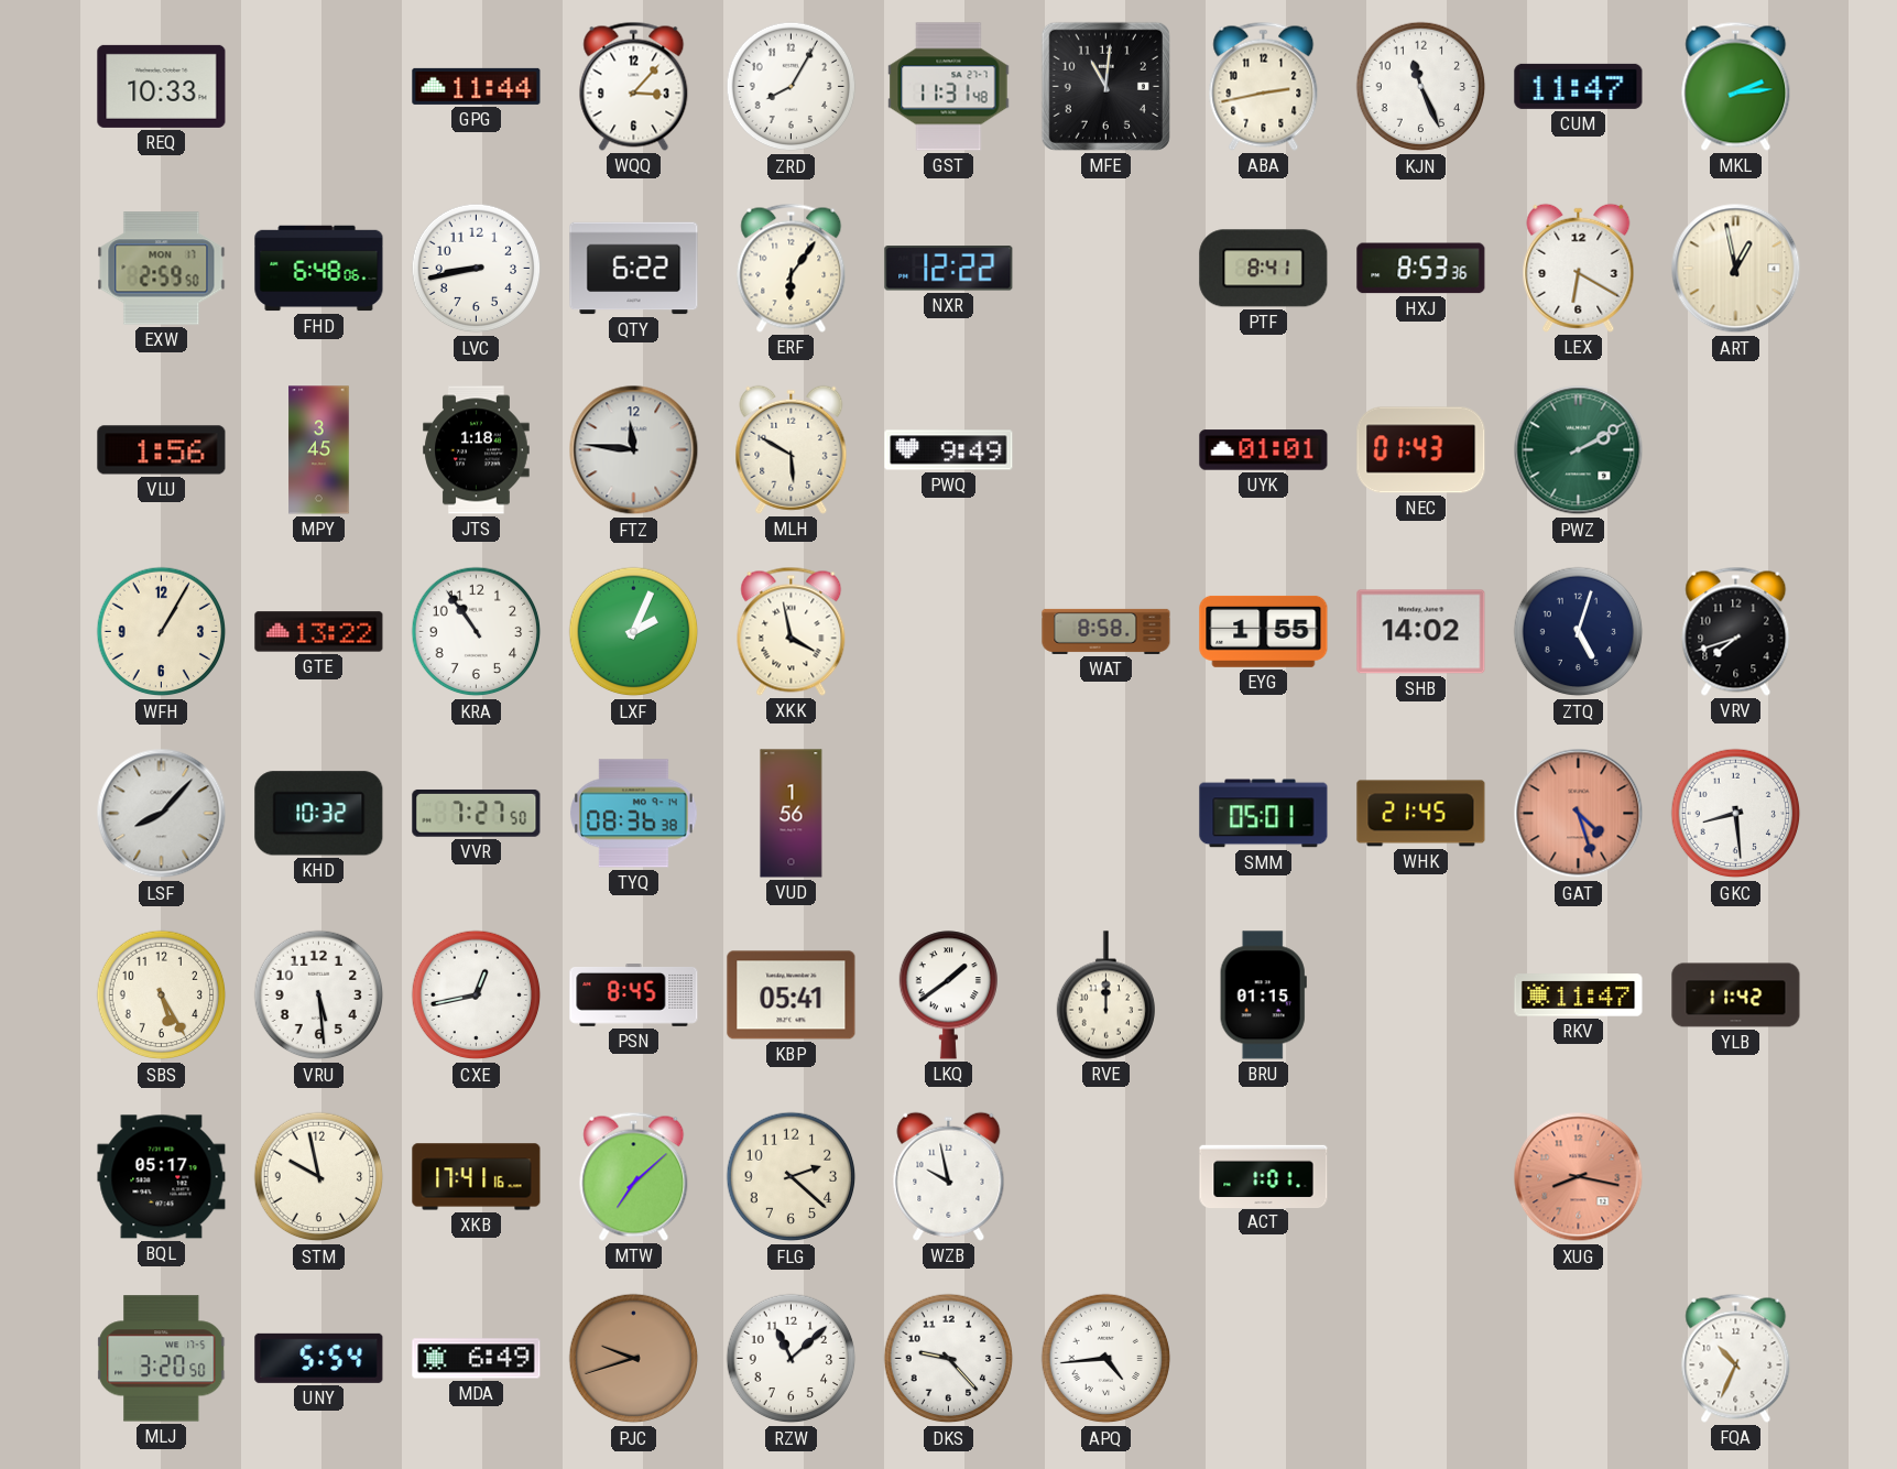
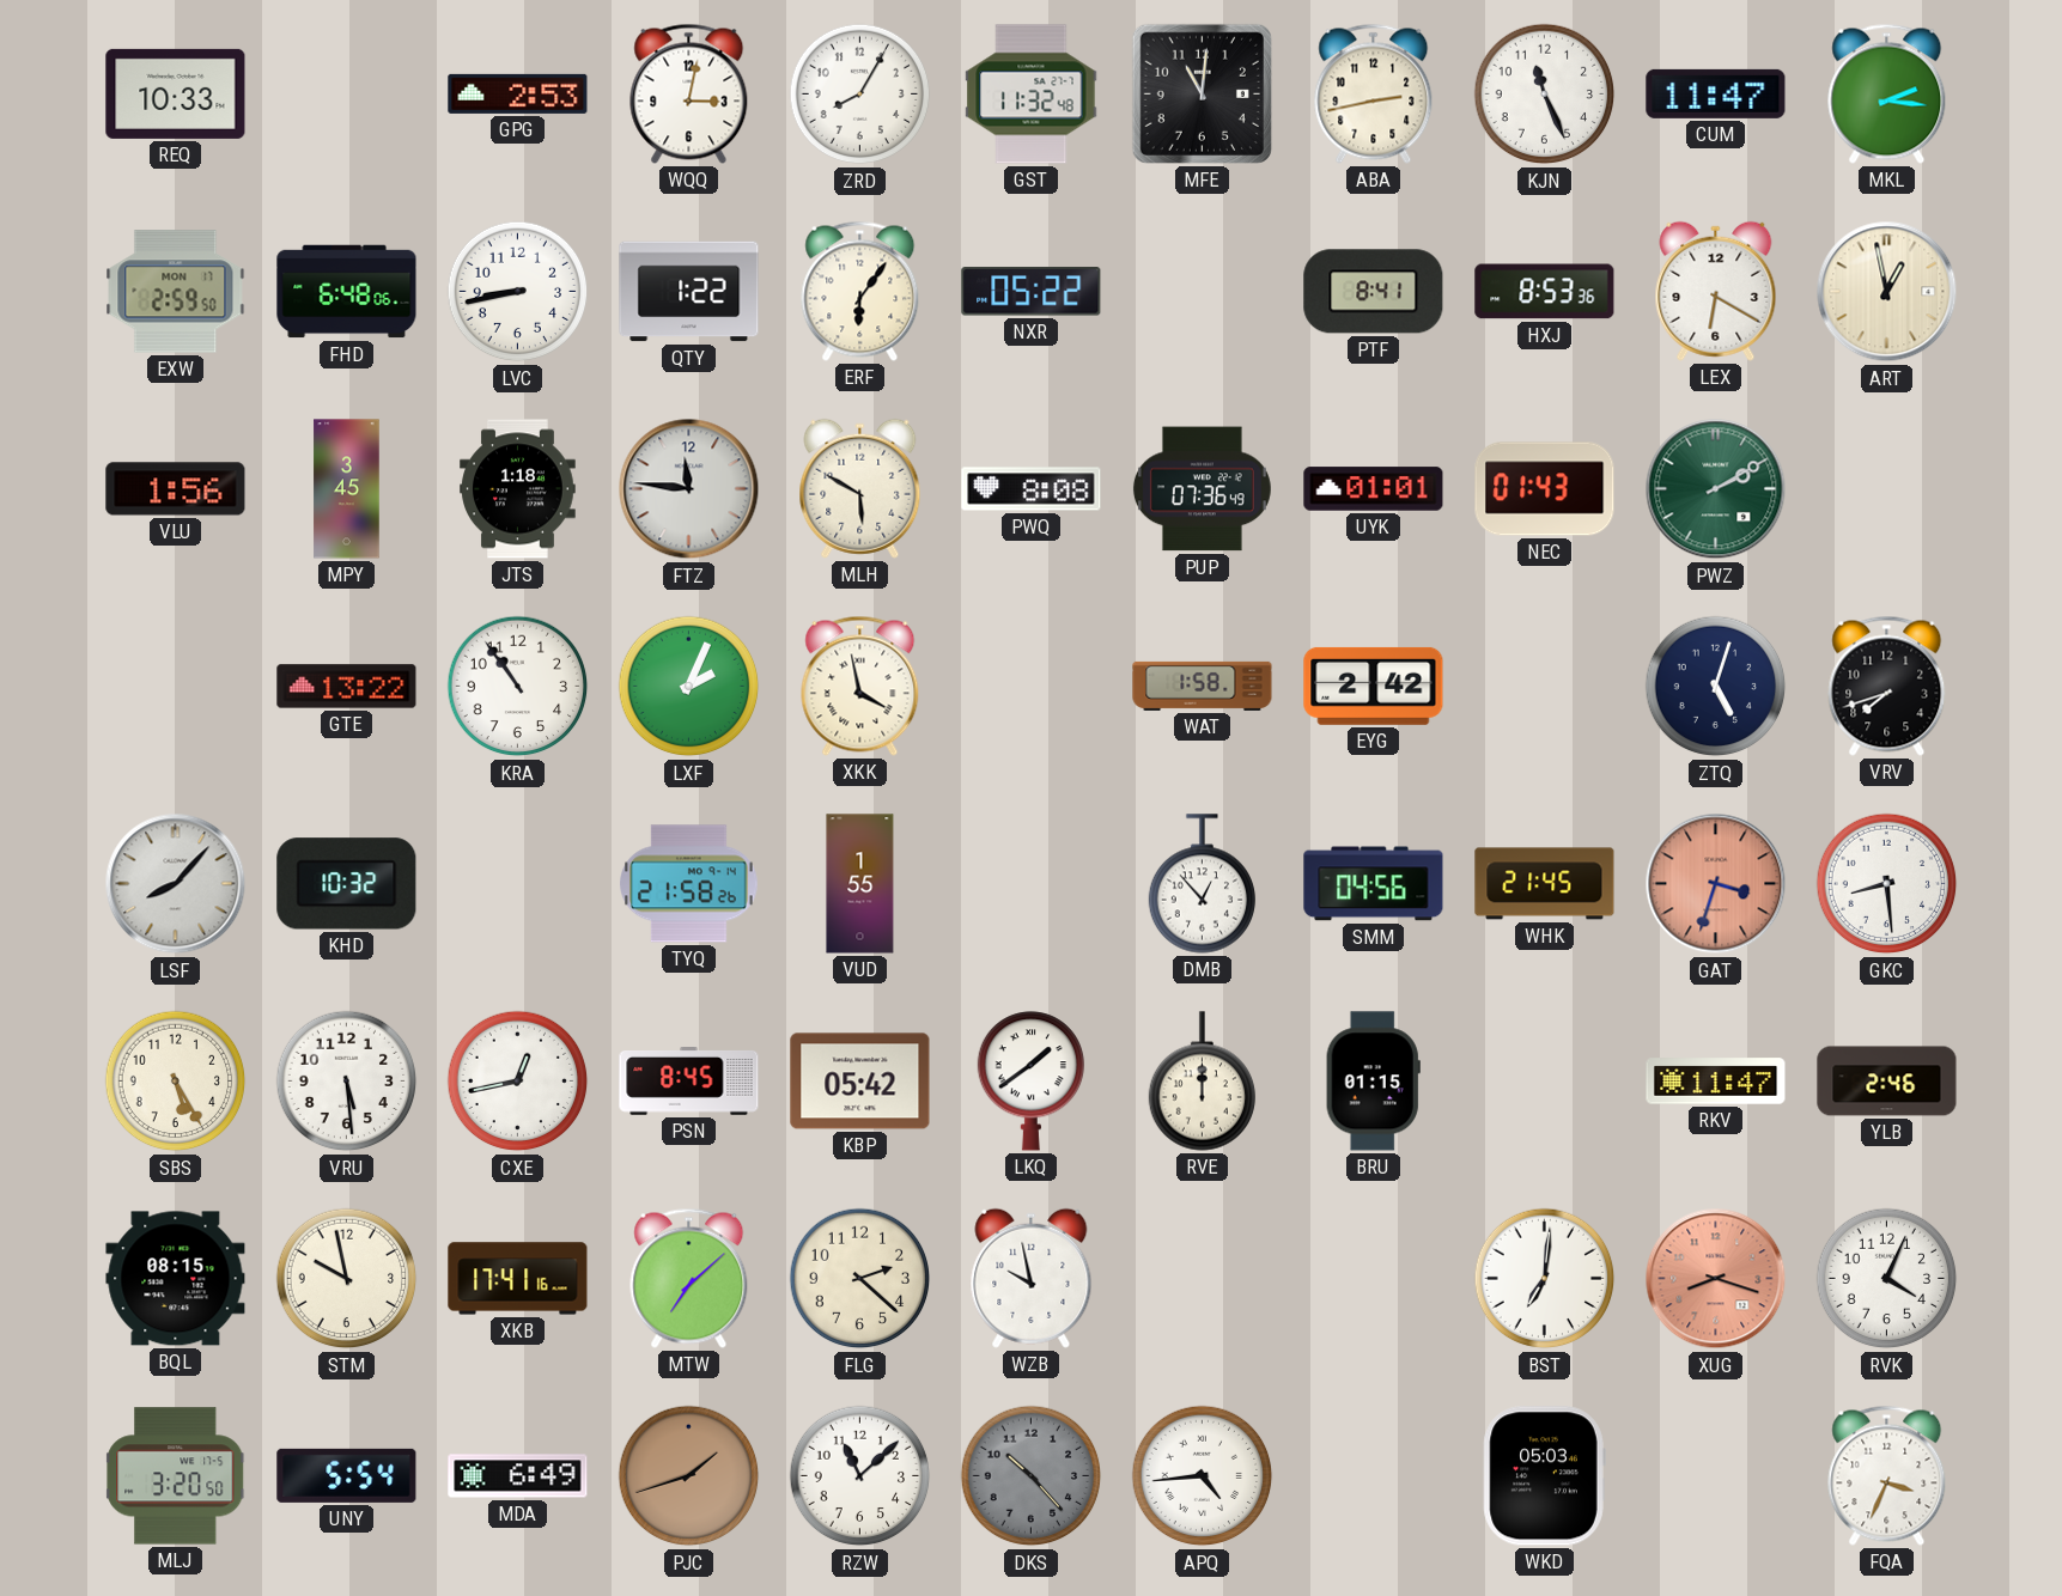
GPG: 11:44 -> 2:53
WQQ: 3:07 -> 3:02
GST: 11:31 -> 11:32
MKL: 2:14 -> 2:16
QTY: 6:22 -> 1:22
NXR: 12:22 -> 05:22
PWQ: 9:49 -> 8:08
PUP: none -> 07:36
WFH: 1:05 -> none
WAT: 8:58 -> 1:58
EYG: 1:55 -> 2:42
SHB: 14:02 -> none
VVR: 7:27 -> none
TYQ: 08:36 -> 21:58
VUD: 1:56 -> 1:55
DMB: none -> 12:53
SMM: 05:01 -> 04:56
GAT: 4:27 -> 3:33
KBP: 05:41 -> 05:42
YLB: 11:42 -> 2:46
BQL: 05:17 -> 08:15
ACT: 1:01 -> none
BST: none -> 7:01
XUG: 8:17 -> 8:18
RVK: none -> 4:04
PJC: 9:42 -> 1:42
DKS: 9:23 -> 10:23
DKS dial: white -> grey
WKD: none -> 05:03
FQA: 10:34 -> 3:34
